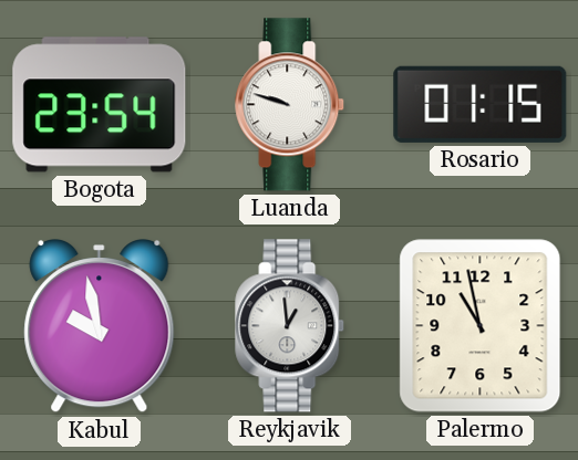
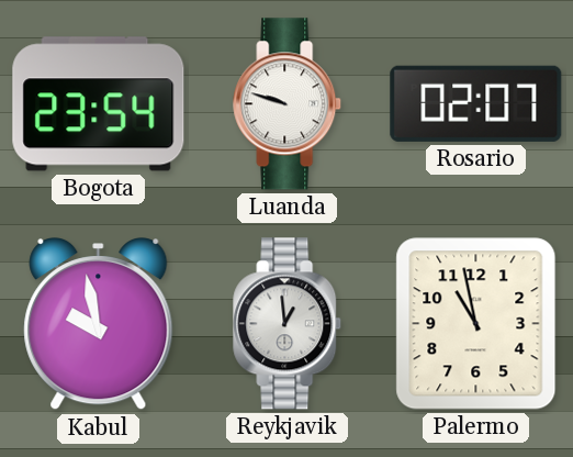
Rosario: 01:15 -> 02:07
